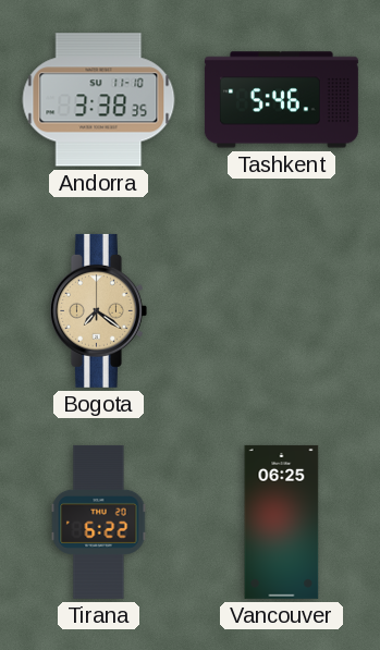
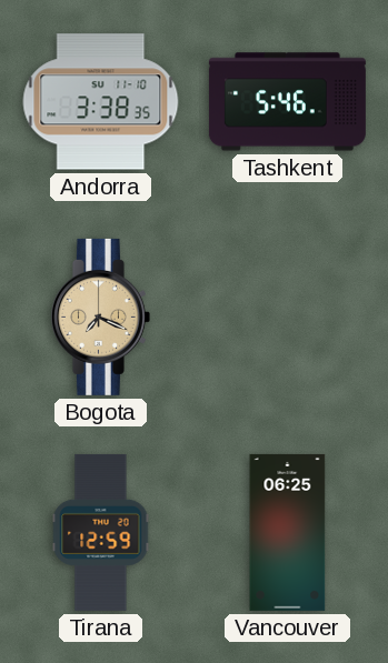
Bogota: 7:21 -> 7:19
Tirana: 6:22 -> 12:59
